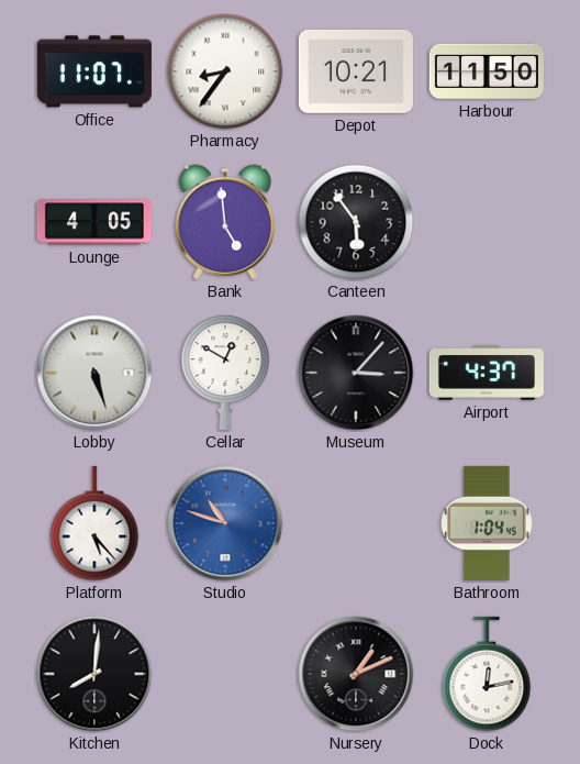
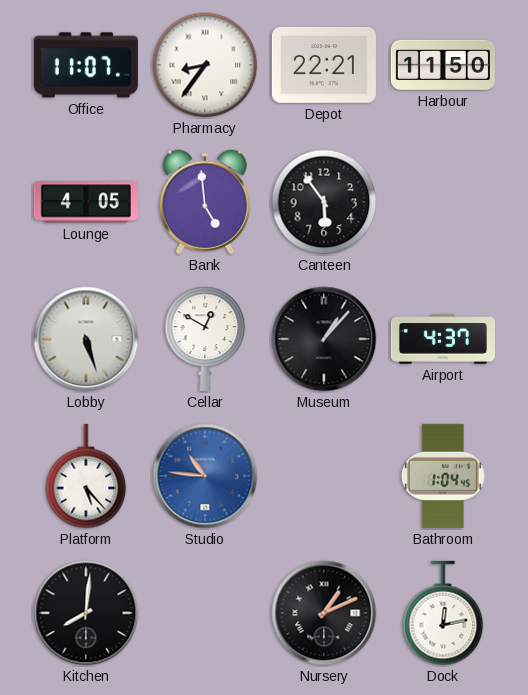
Depot: 10:21 -> 22:21
Museum: 3:07 -> 1:07
Studio: 10:48 -> 10:46
